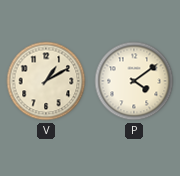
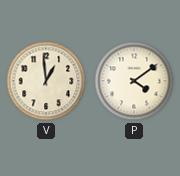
V: 1:10 -> 12:59
